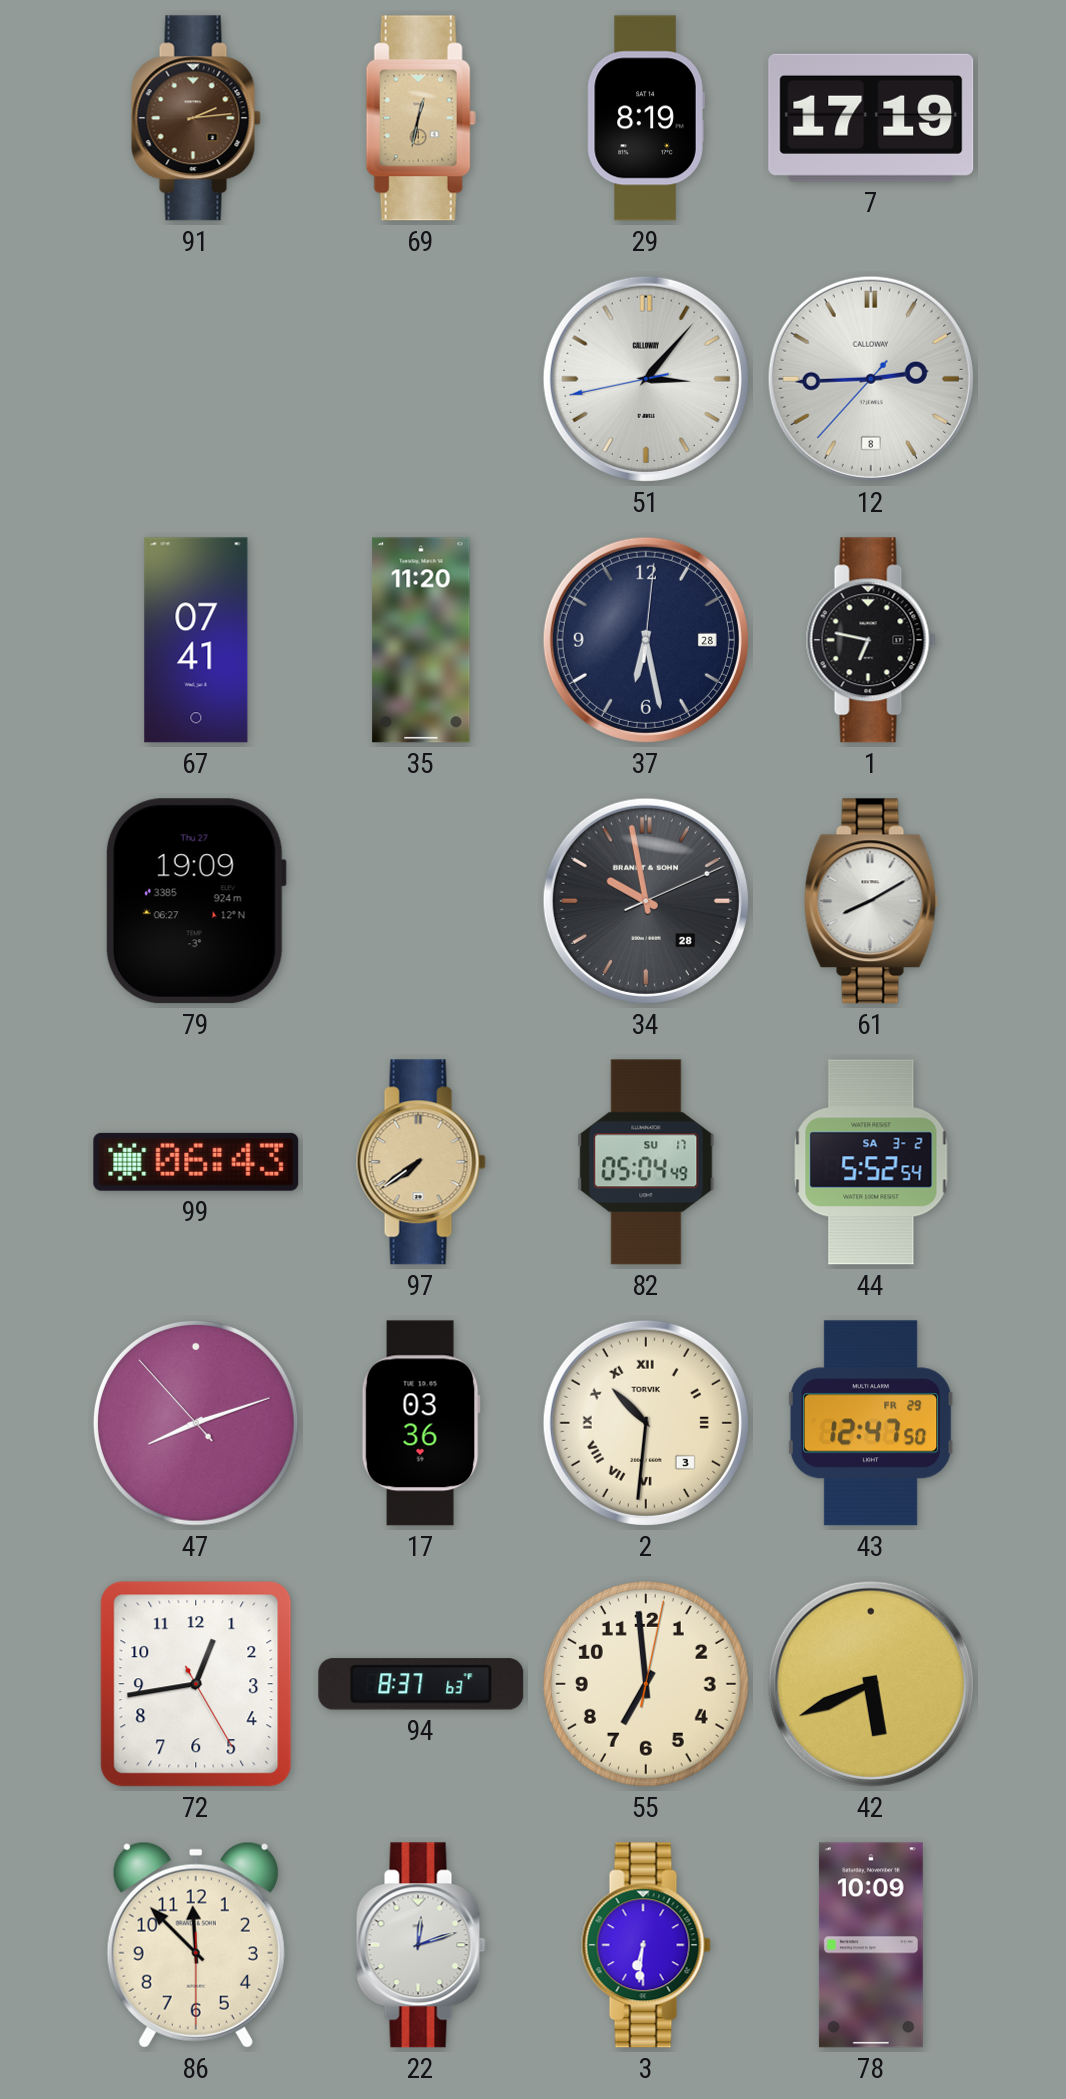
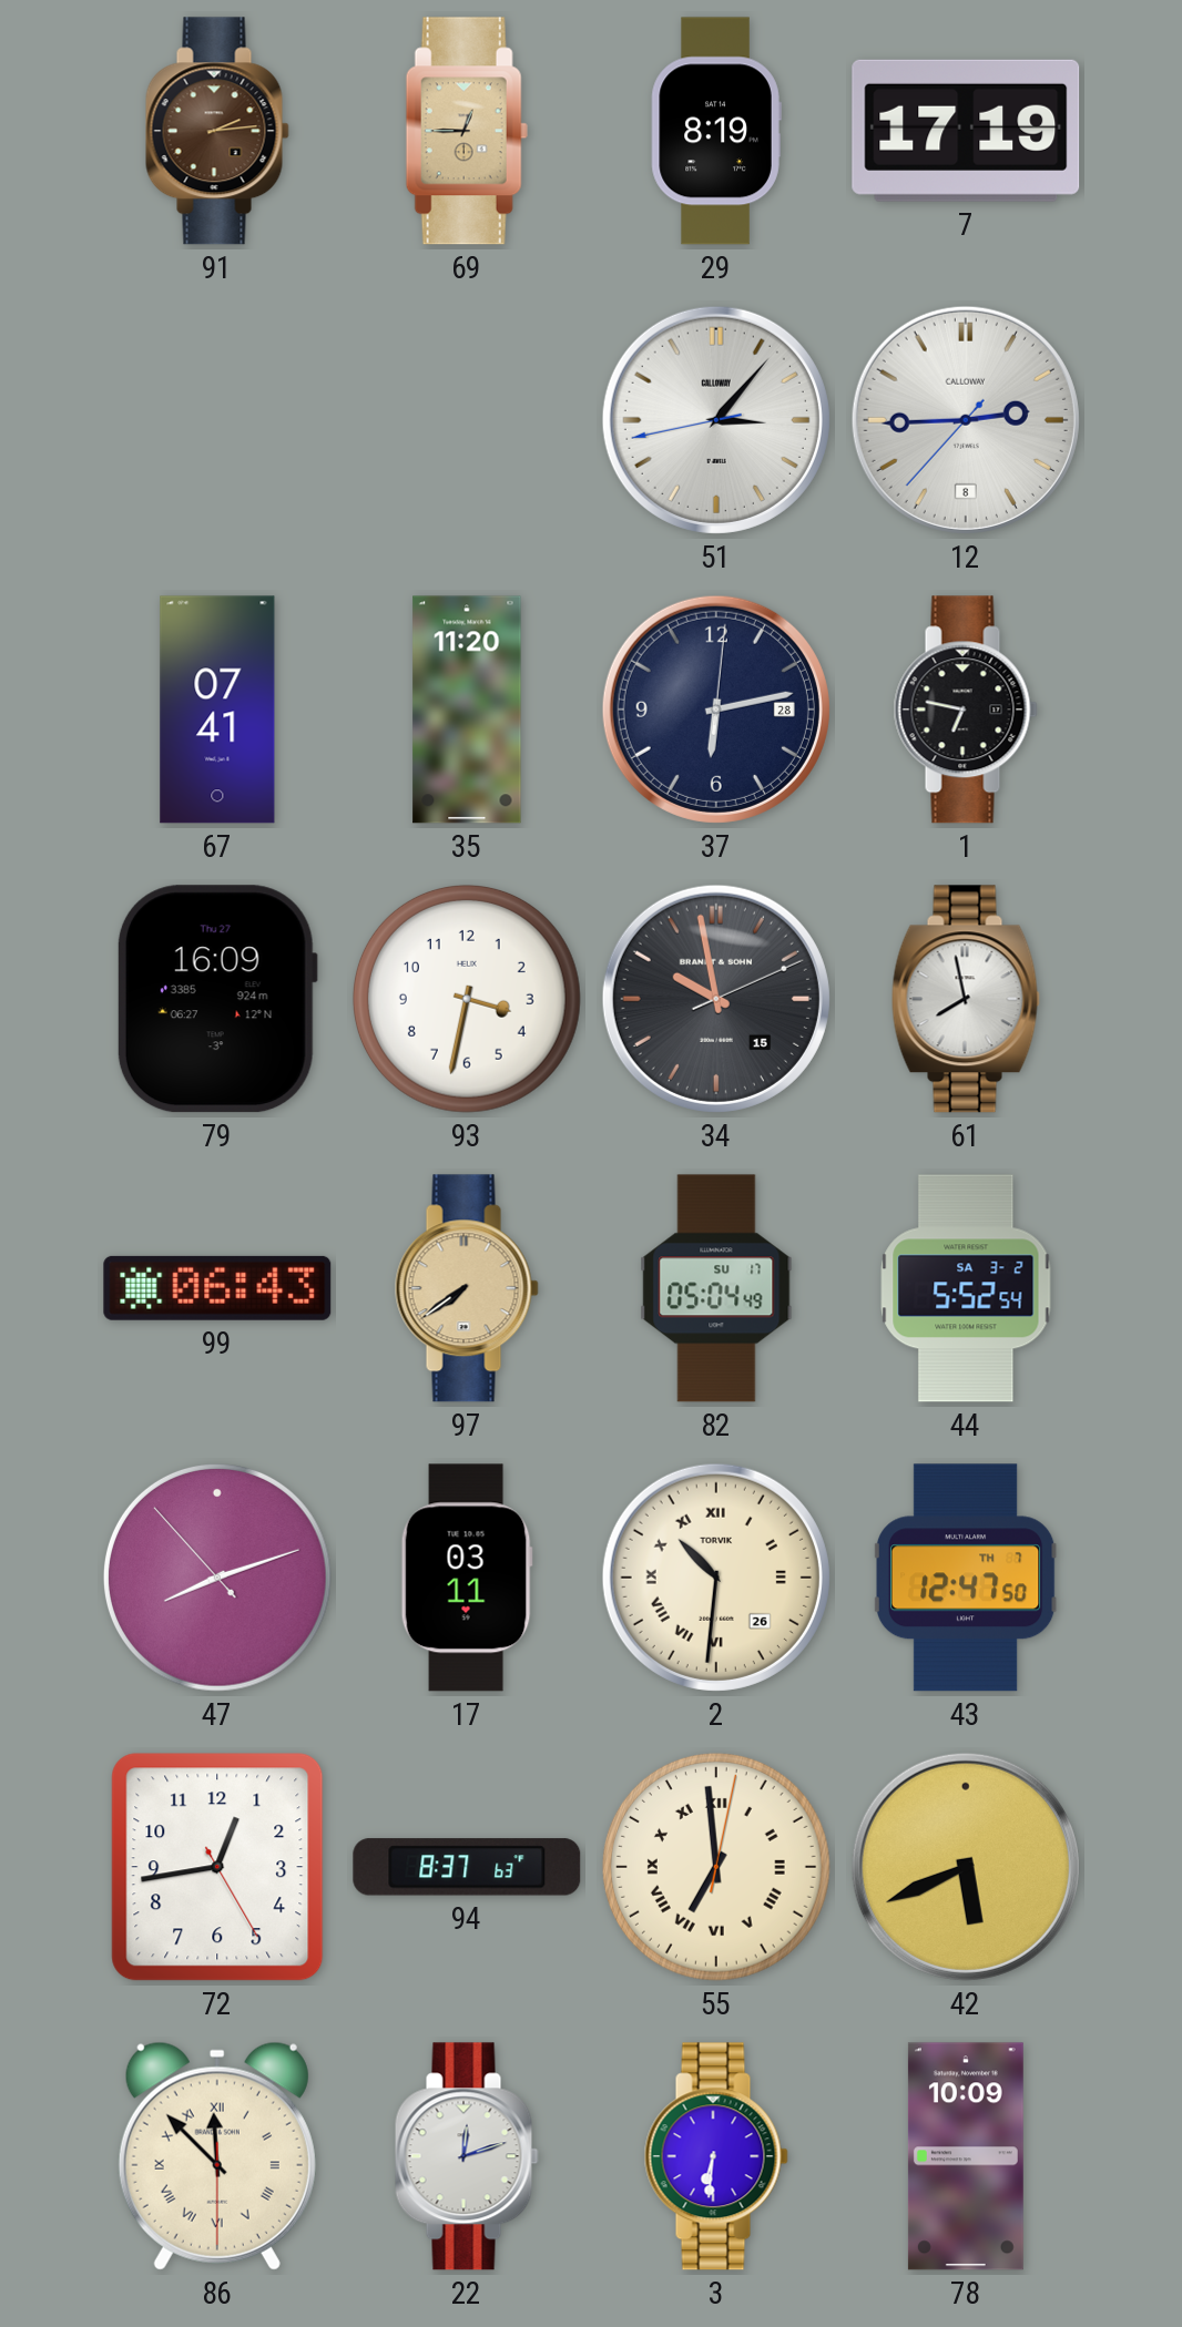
69: 12:32 -> 12:45
37: 6:28 -> 6:13
79: 19:09 -> 16:09
93: none -> 3:32
34 date: 28 -> 15
61: 8:10 -> 7:58
17: 03:36 -> 03:11
2 date: 3 -> 26
43 date: FR 29 -> TH 7
55 numerals: Arabic -> Roman
86 numerals: Arabic -> Roman
